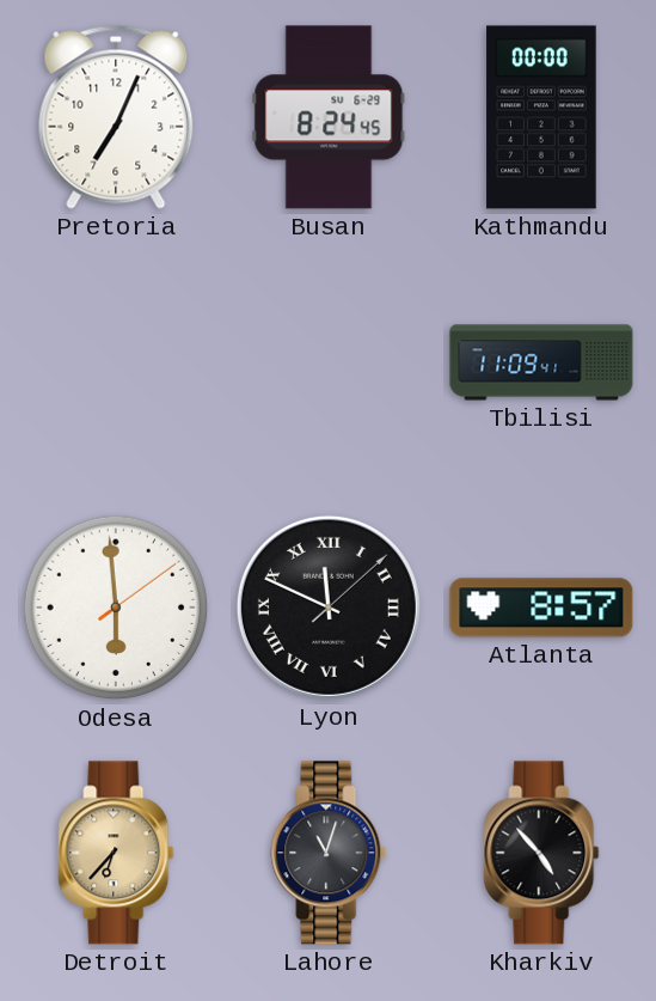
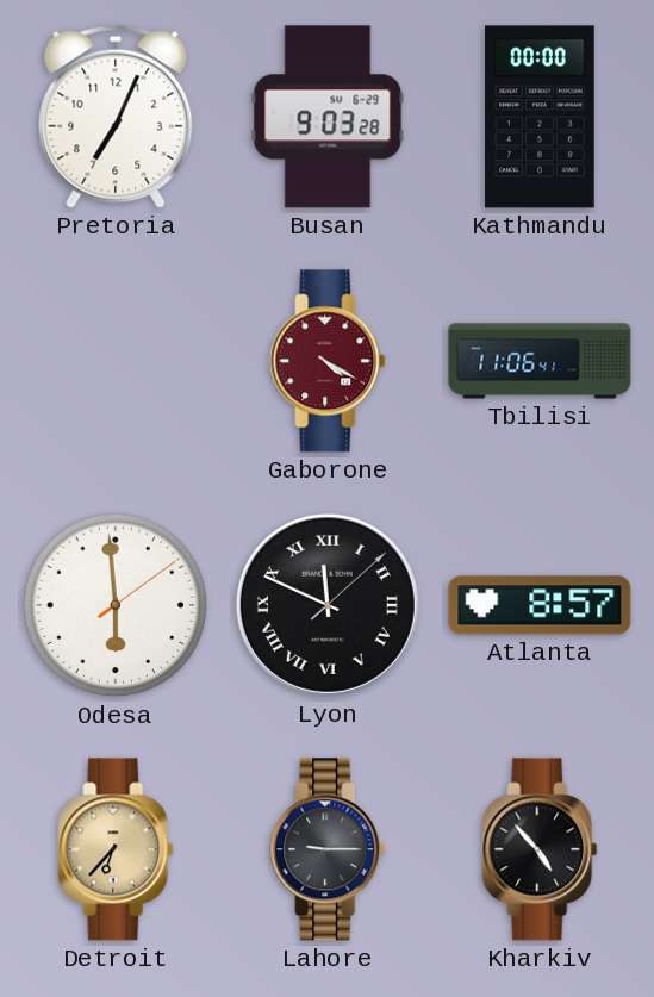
Busan: 8:24 -> 9:03
Gaborone: none -> 4:20
Tbilisi: 11:09 -> 11:06
Lahore: 11:03 -> 9:15
